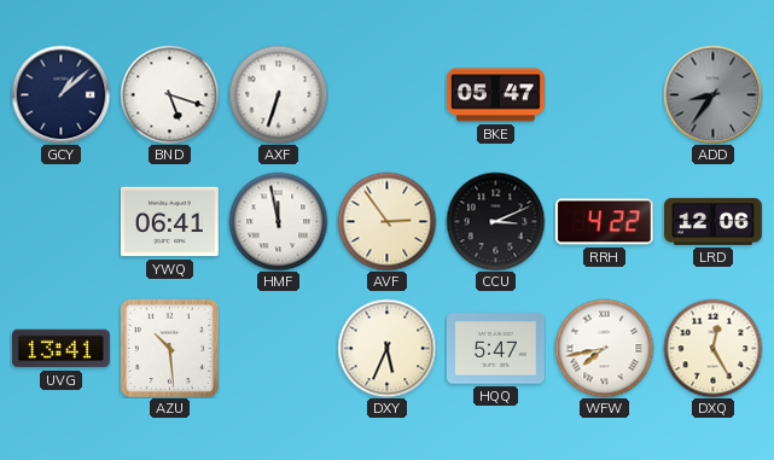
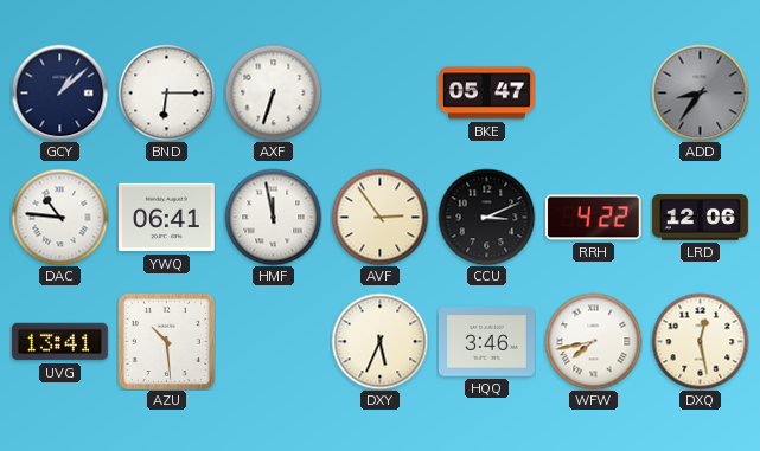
BND: 5:18 -> 6:15
DAC: none -> 10:46
HQQ: 5:47 -> 3:46
DXQ: 12:25 -> 12:28
